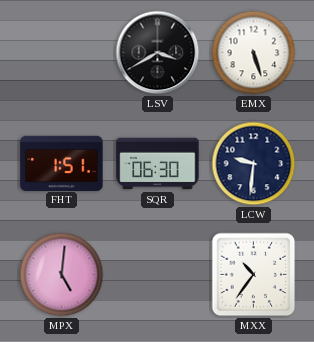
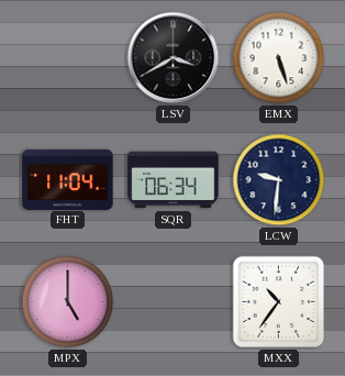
FHT: 1:51 -> 11:04
SQR: 06:30 -> 06:34
MPX: 5:01 -> 5:00
